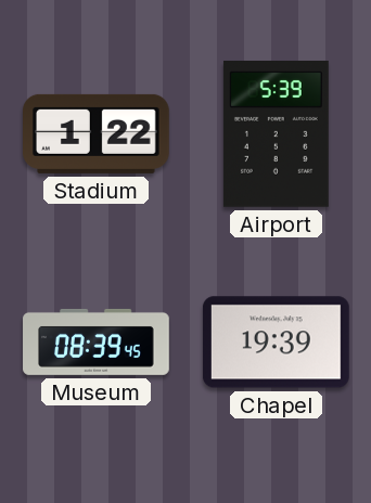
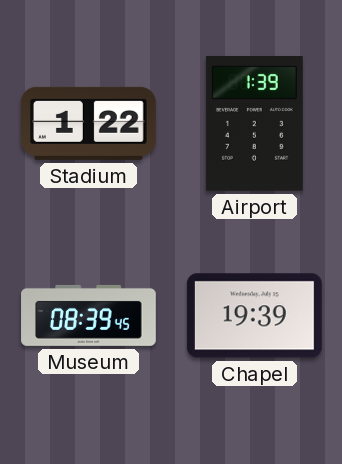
Airport: 5:39 -> 1:39
